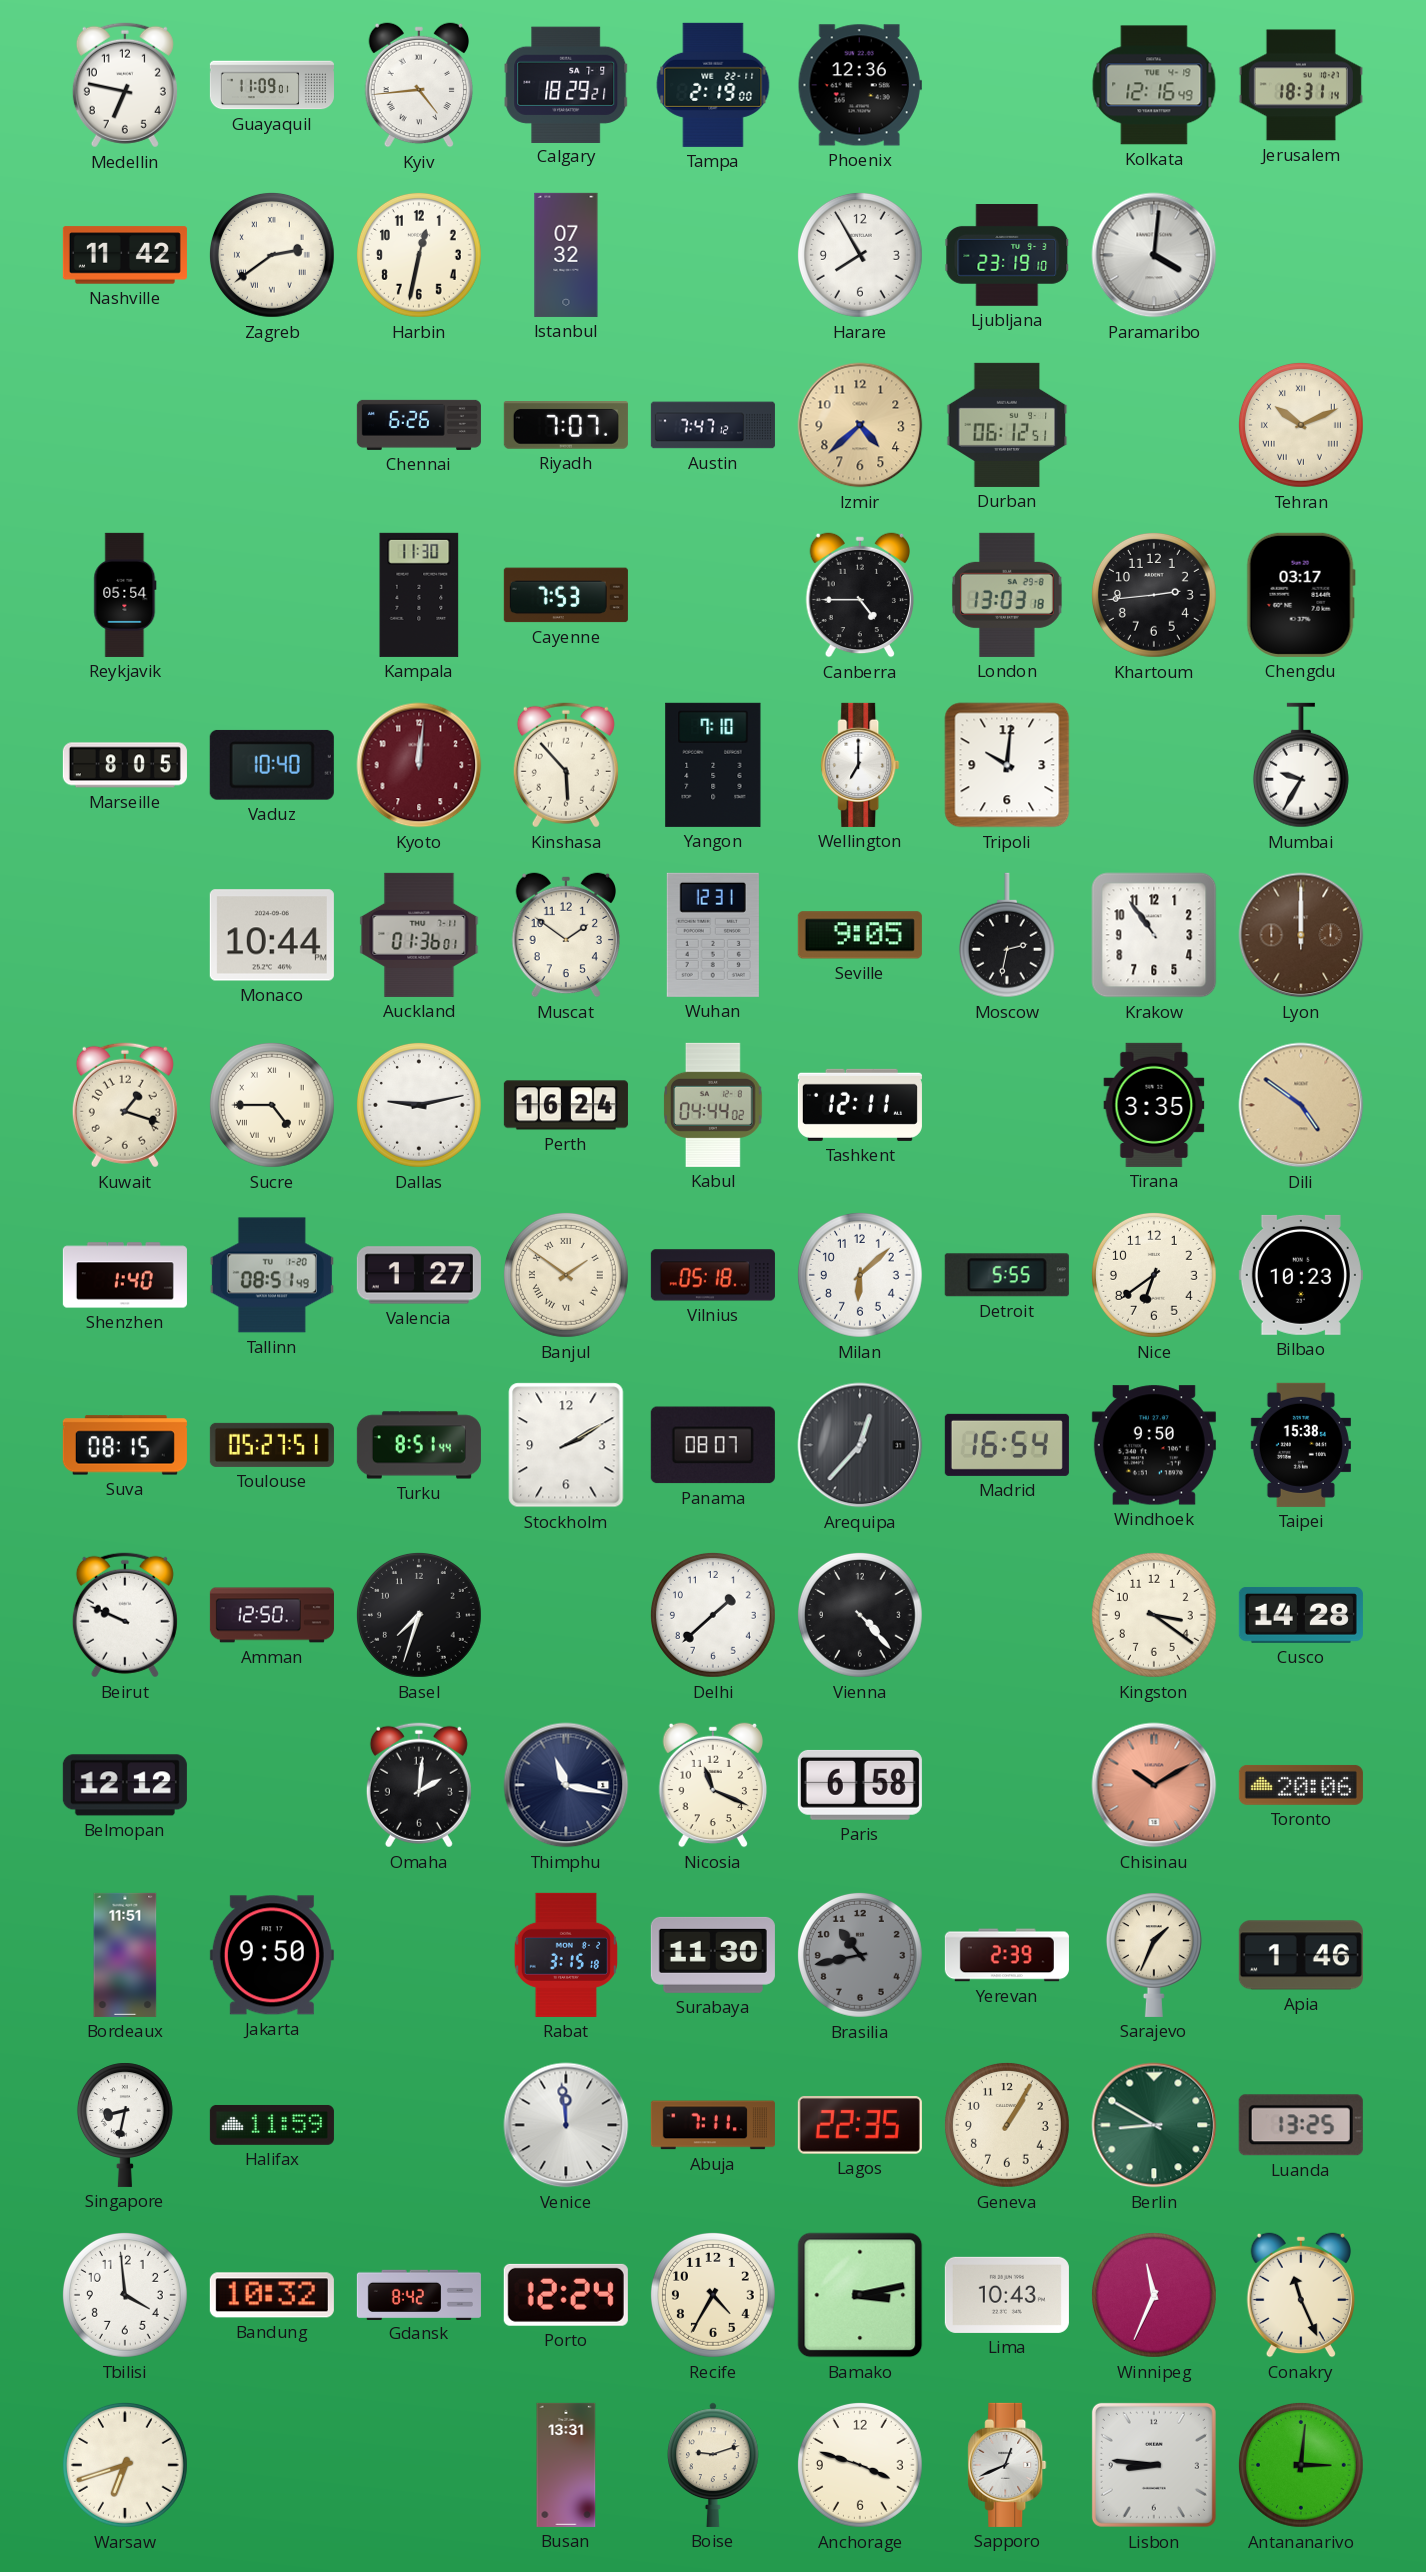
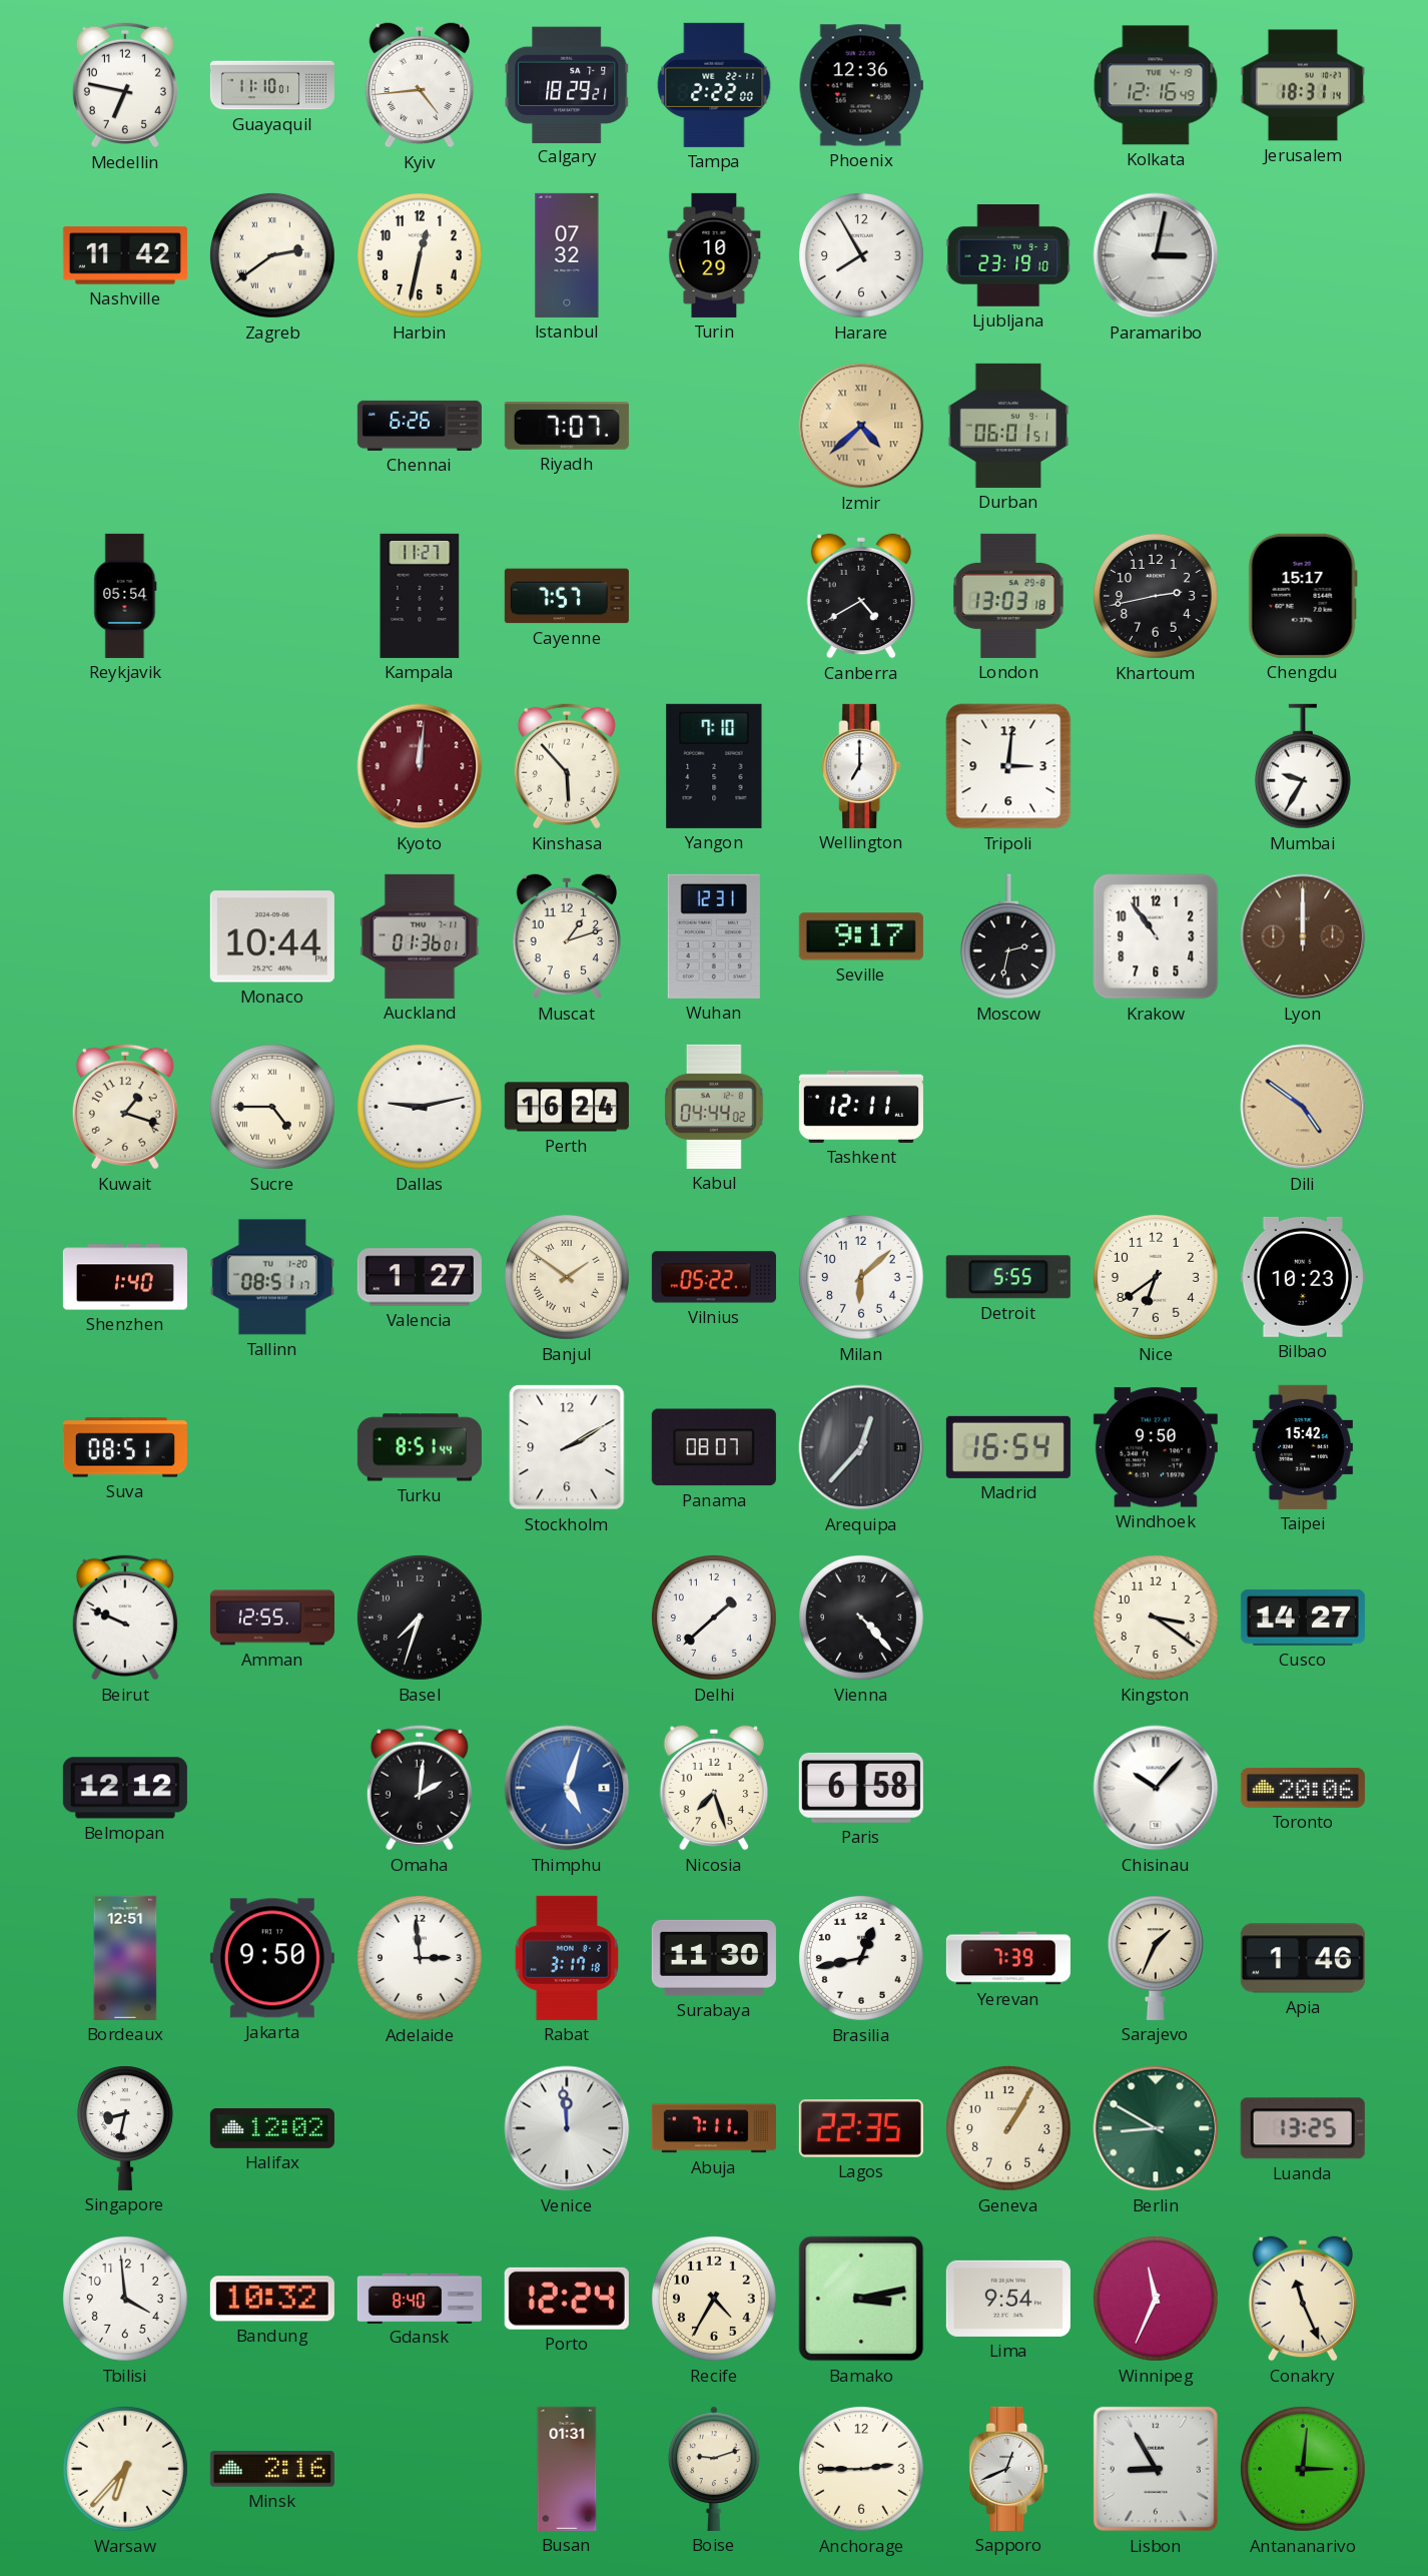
Guayaquil: 11:09 -> 11:10
Tampa: 2:19 -> 2:22
Turin: none -> 10:29
Paramaribo: 4:01 -> 3:02
Austin: 7:47 -> none
Izmir numerals: Arabic -> Roman
Durban: 06:12 -> 06:01
Tehran: 10:11 -> none
Kampala: 11:30 -> 11:27
Cayenne: 7:53 -> 7:57
Canberra: 4:45 -> 4:40
Khartoum: 2:44 -> 2:43
Chengdu: 03:17 -> 15:17
Marseille: 8:05 -> none
Vaduz: 10:40 -> none
Tripoli: 10:01 -> 3:01
Muscat: 1:51 -> 1:12
Seville: 9:05 -> 9:17
Tirana: 3:35 -> none
Tallinn: 08:51:49 -> 08:51:17
Vilnius: 05:18 -> 05:22
Suva: 08:15 -> 08:51
Toulouse: 05:27 -> none
Taipei: 15:38 -> 15:42
Amman: 12:50 -> 12:55
Cusco: 14:28 -> 14:27
Thimphu: 11:17 -> 5:03
Thimphu dial: navy -> blue
Nicosia: 11:19 -> 7:27
Chisinau: 10:10 -> 10:07
Chisinau dial: salmon -> white
Bordeaux: 11:51 -> 12:51
Adelaide: none -> 2:59
Rabat: 3:15 -> 3:17
Brasilia: 10:43 -> 12:43
Brasilia dial: grey -> white
Yerevan: 2:39 -> 7:39
Halifax: 11:59 -> 12:02
Gdansk: 8:42 -> 8:40
Lima: 10:43 -> 9:54
Warsaw: 6:42 -> 6:37
Minsk: none -> 2:16
Busan: 13:31 -> 01:31
Anchorage: 3:48 -> 2:45
Lisbon: 8:46 -> 8:55
